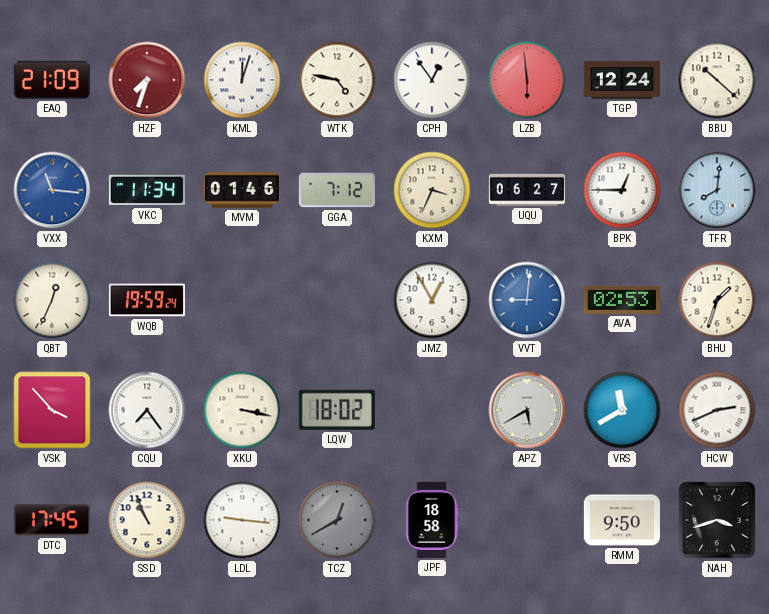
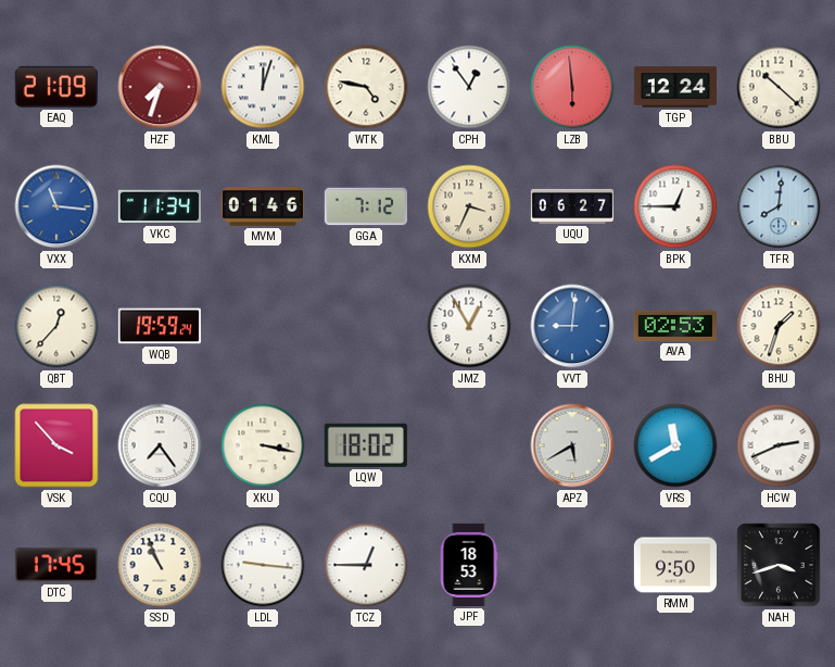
QBT: 12:34 -> 12:37
TCZ: 12:40 -> 12:45
TCZ dial: grey -> white
JPF: 18:58 -> 18:53
